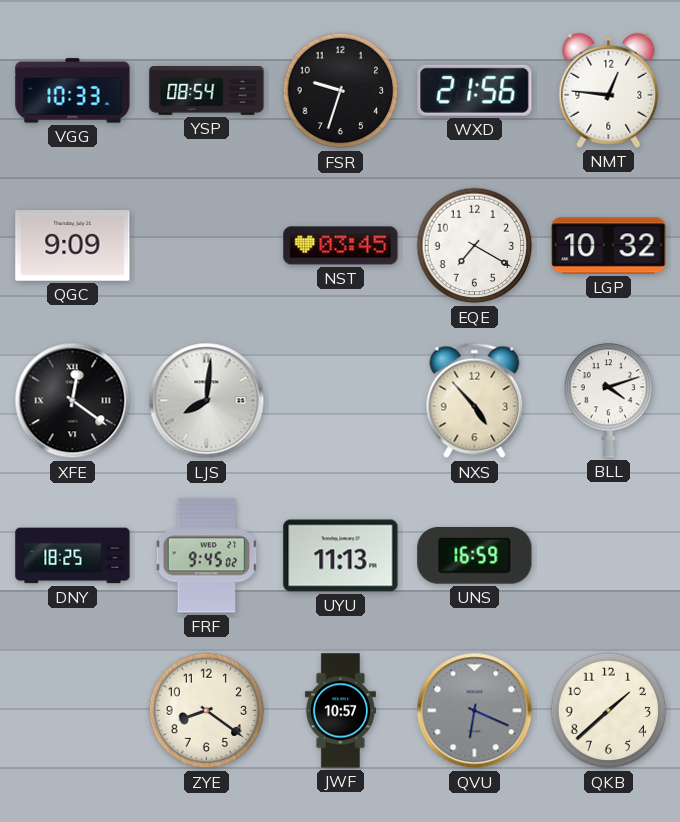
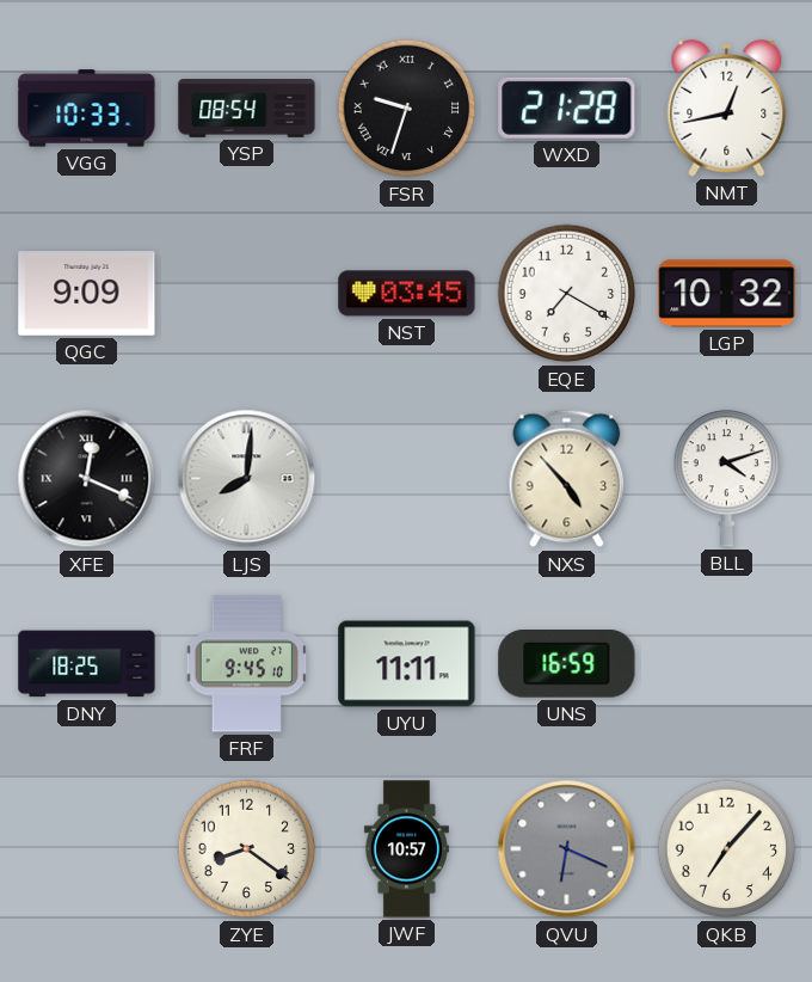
FSR numerals: Arabic -> Roman
WXD: 21:56 -> 21:28
NMT: 12:46 -> 12:43
XFE: 12:21 -> 12:19
FRF: 9:45:02 -> 9:45:10
UYU: 11:13 -> 11:11
QKB: 1:38 -> 7:07
